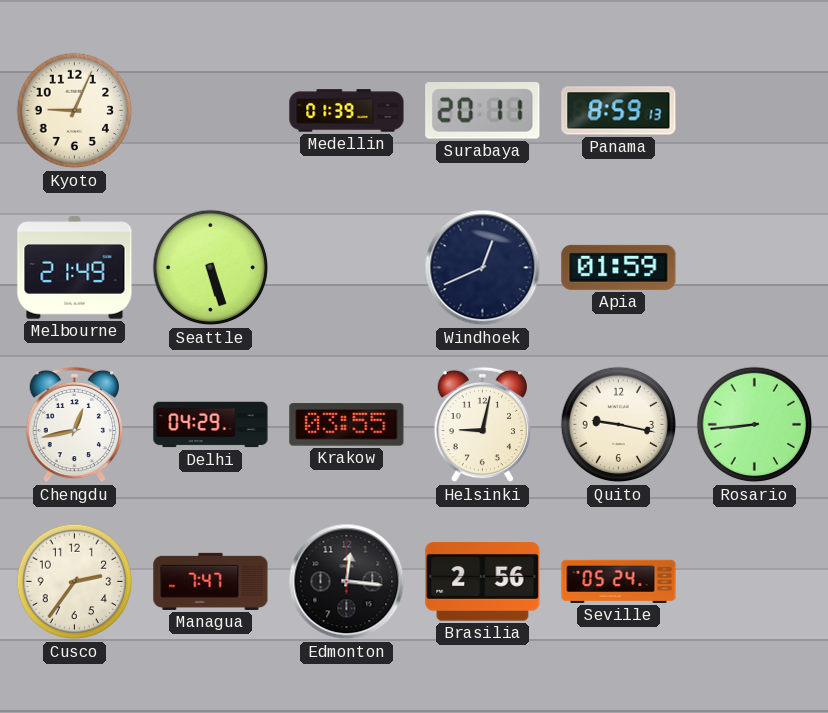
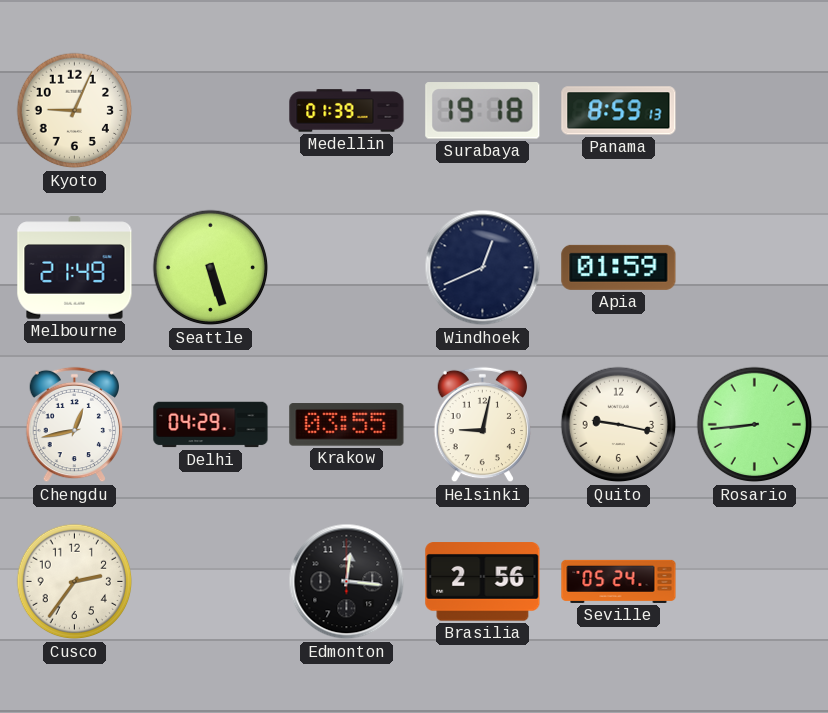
Surabaya: 20:11 -> 19:18
Managua: 7:47 -> none
